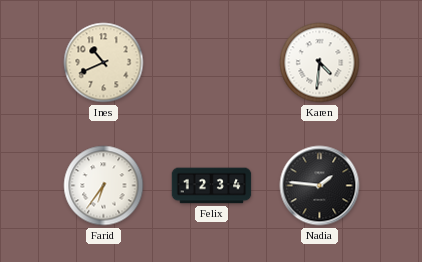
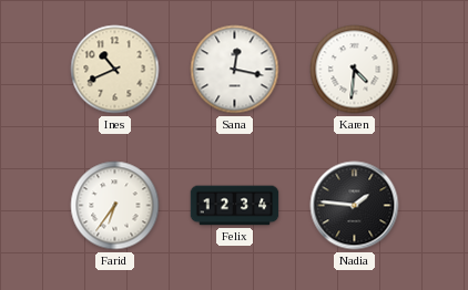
Sana: none -> 12:17
